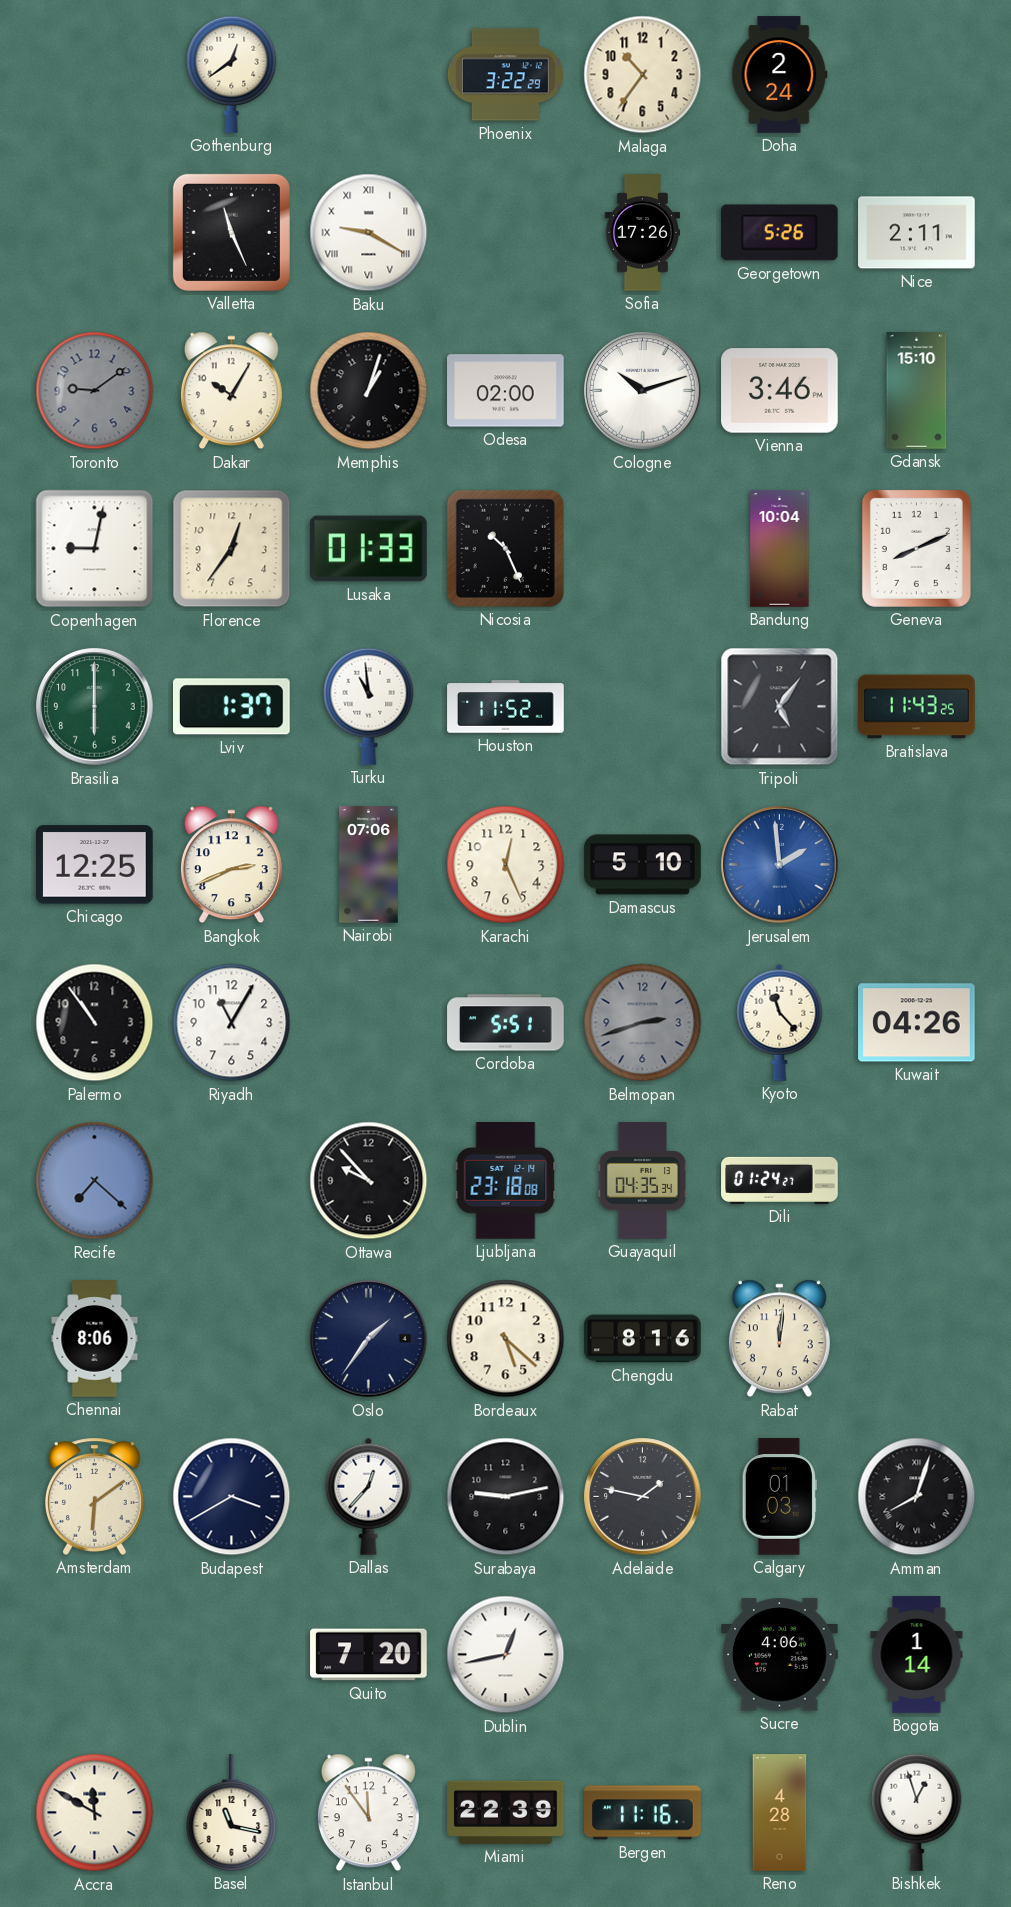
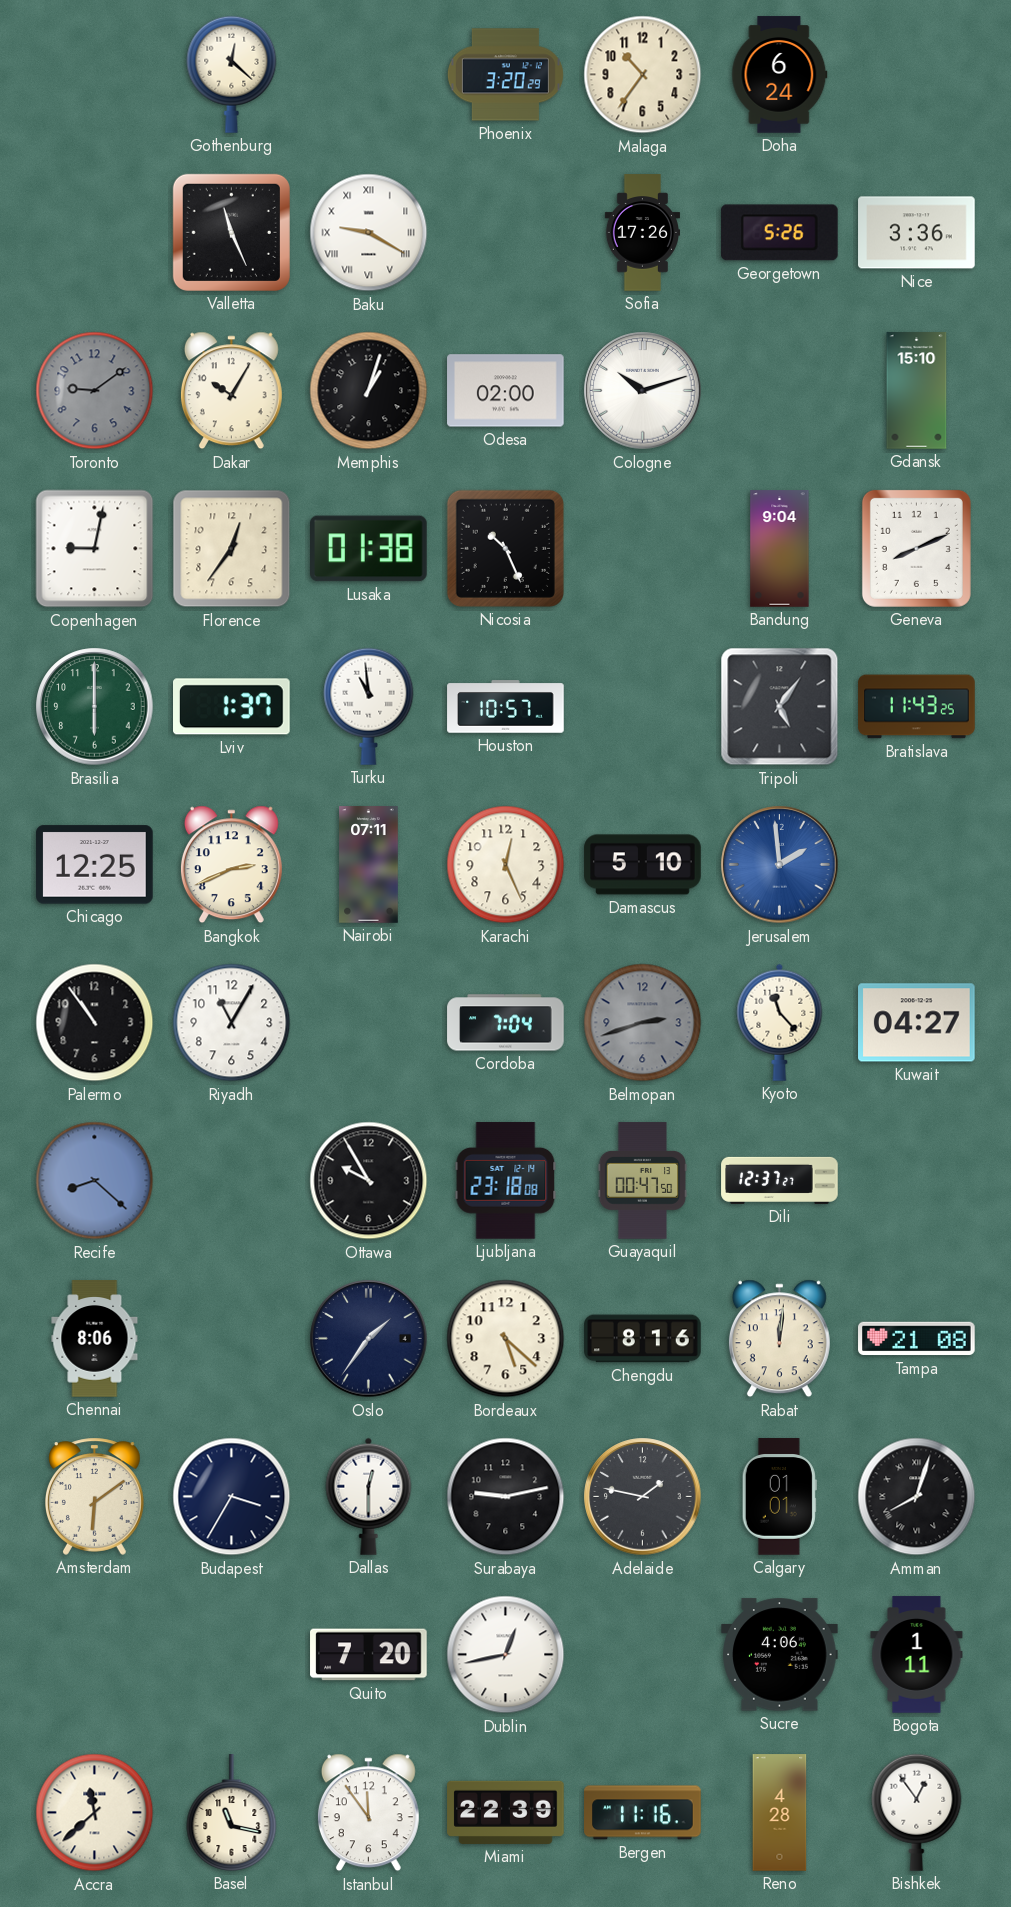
Gothenburg: 12:39 -> 12:22
Phoenix: 3:22 -> 3:20
Doha: 2:24 -> 6:24
Nice: 2:11 -> 3:36
Vienna: 3:46 -> none
Lusaka: 01:33 -> 01:38
Bandung: 10:04 -> 9:04
Houston: 11:52 -> 10:57
Nairobi: 07:06 -> 07:11
Cordoba: 5:51 -> 7:04
Kuwait: 04:26 -> 04:27
Recife: 7:22 -> 8:22
Ottawa: 9:53 -> 9:55
Guayaquil: 04:35 -> 00:47
Dili: 01:24 -> 12:37
Tampa: none -> 21:08
Budapest: 3:40 -> 3:35
Dallas: 12:37 -> 12:30
Calgary: 01:03 -> 01:01
Bogota: 1:14 -> 1:11
Accra: 11:50 -> 11:38
Bishkek: 12:57 -> 12:54
